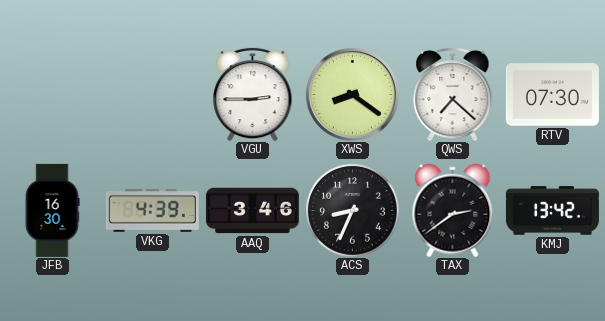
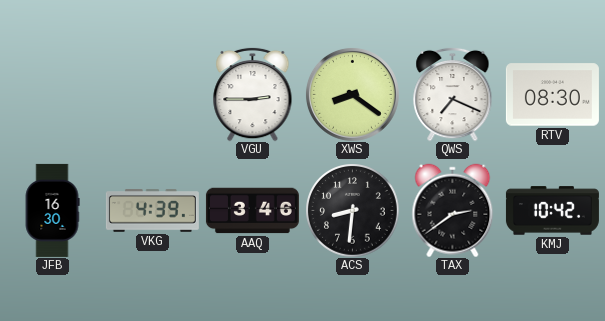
QWS: 7:22 -> 7:19
RTV: 07:30 -> 08:30
ACS: 8:34 -> 8:31
KMJ: 13:42 -> 10:42
